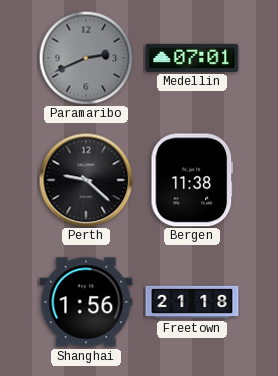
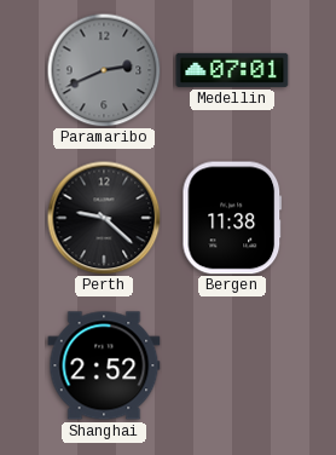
Shanghai: 1:56 -> 2:52
Freetown: 21:18 -> none
